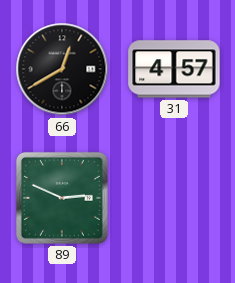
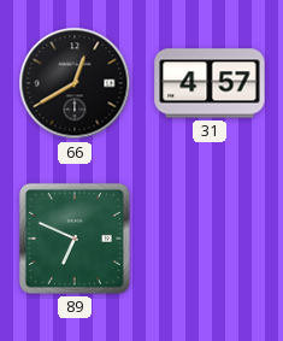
89: 2:49 -> 6:49
